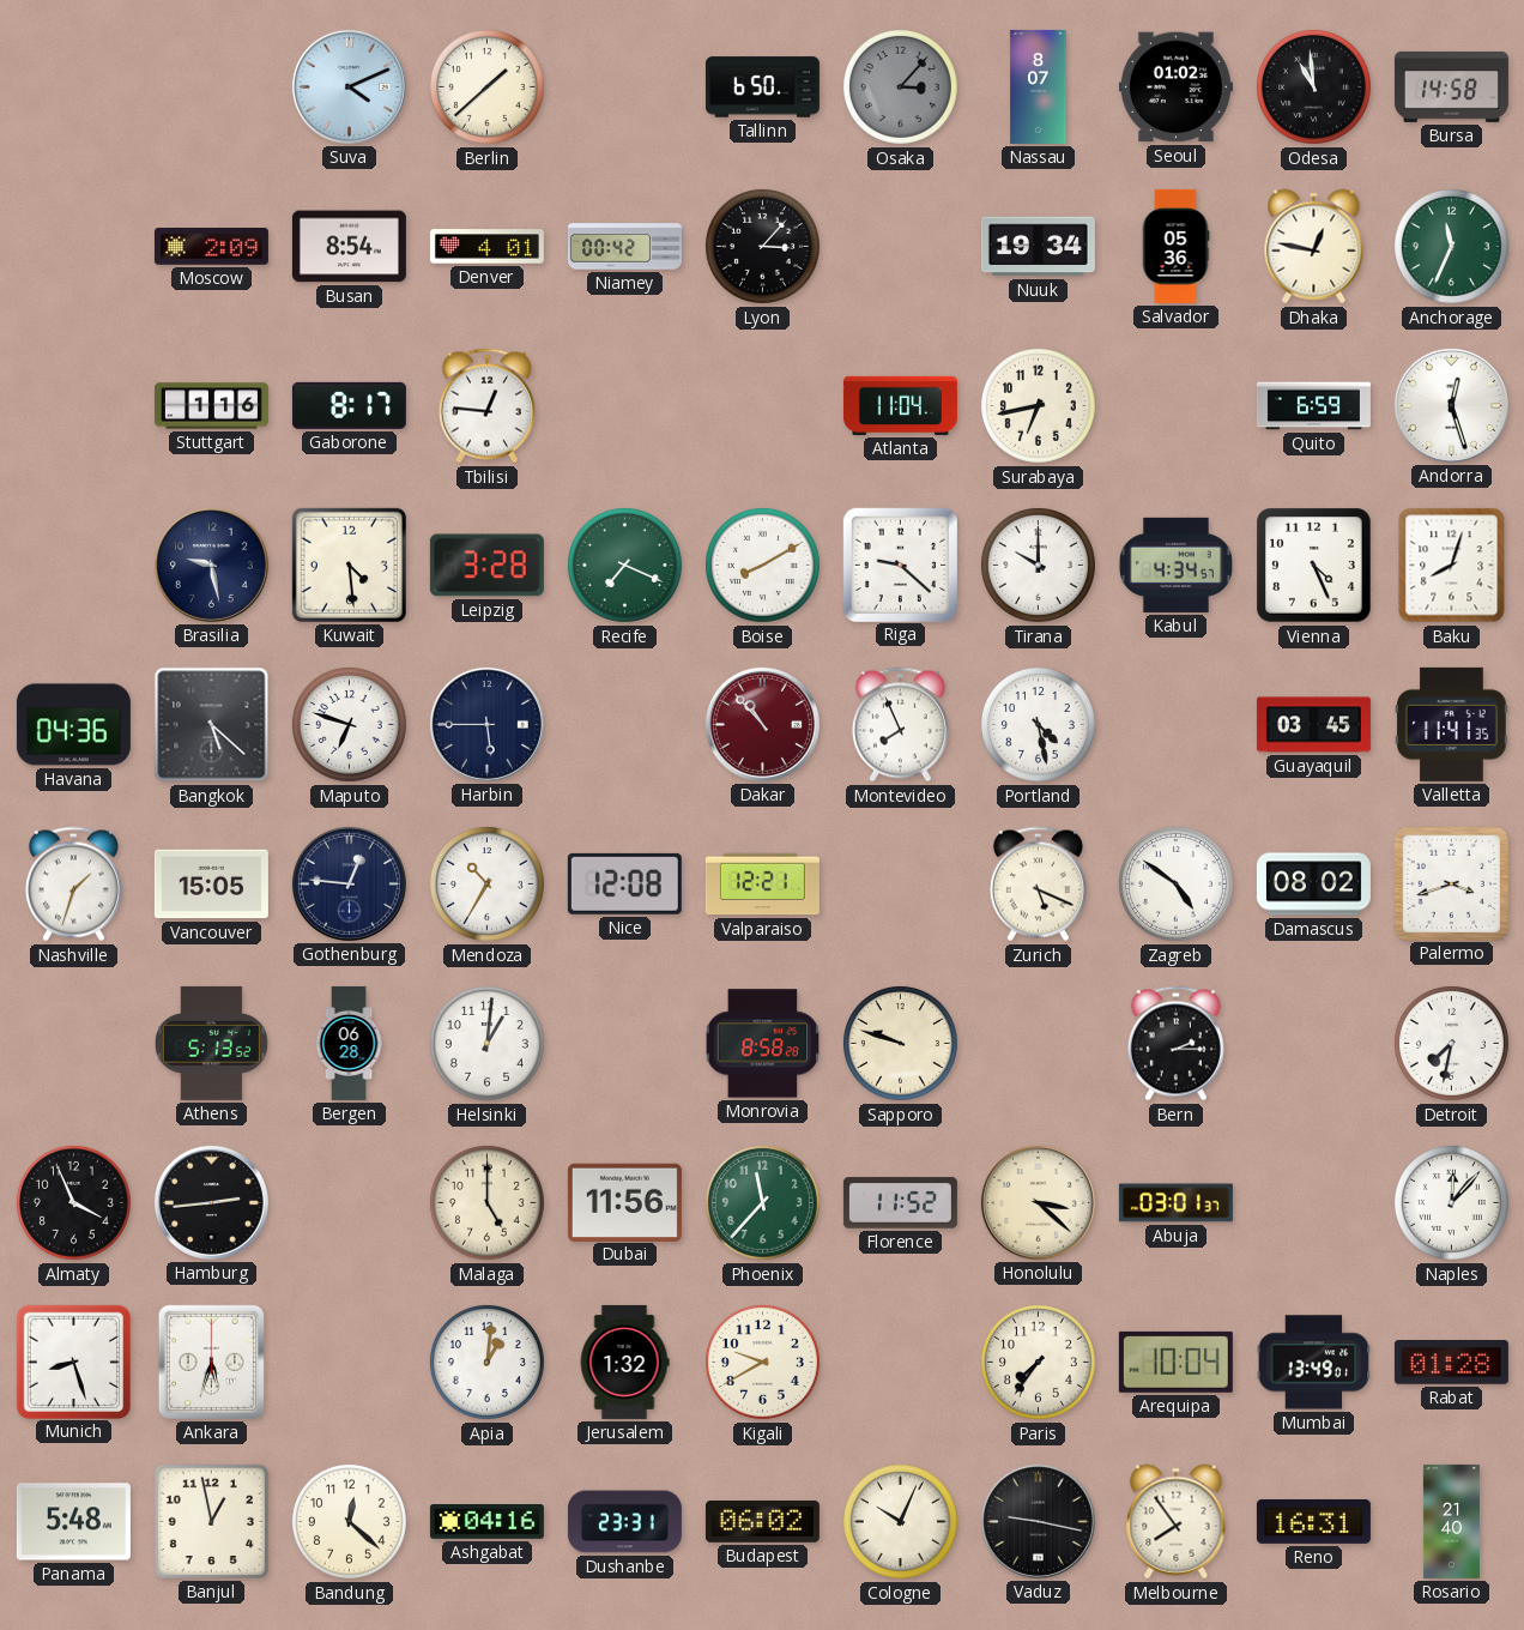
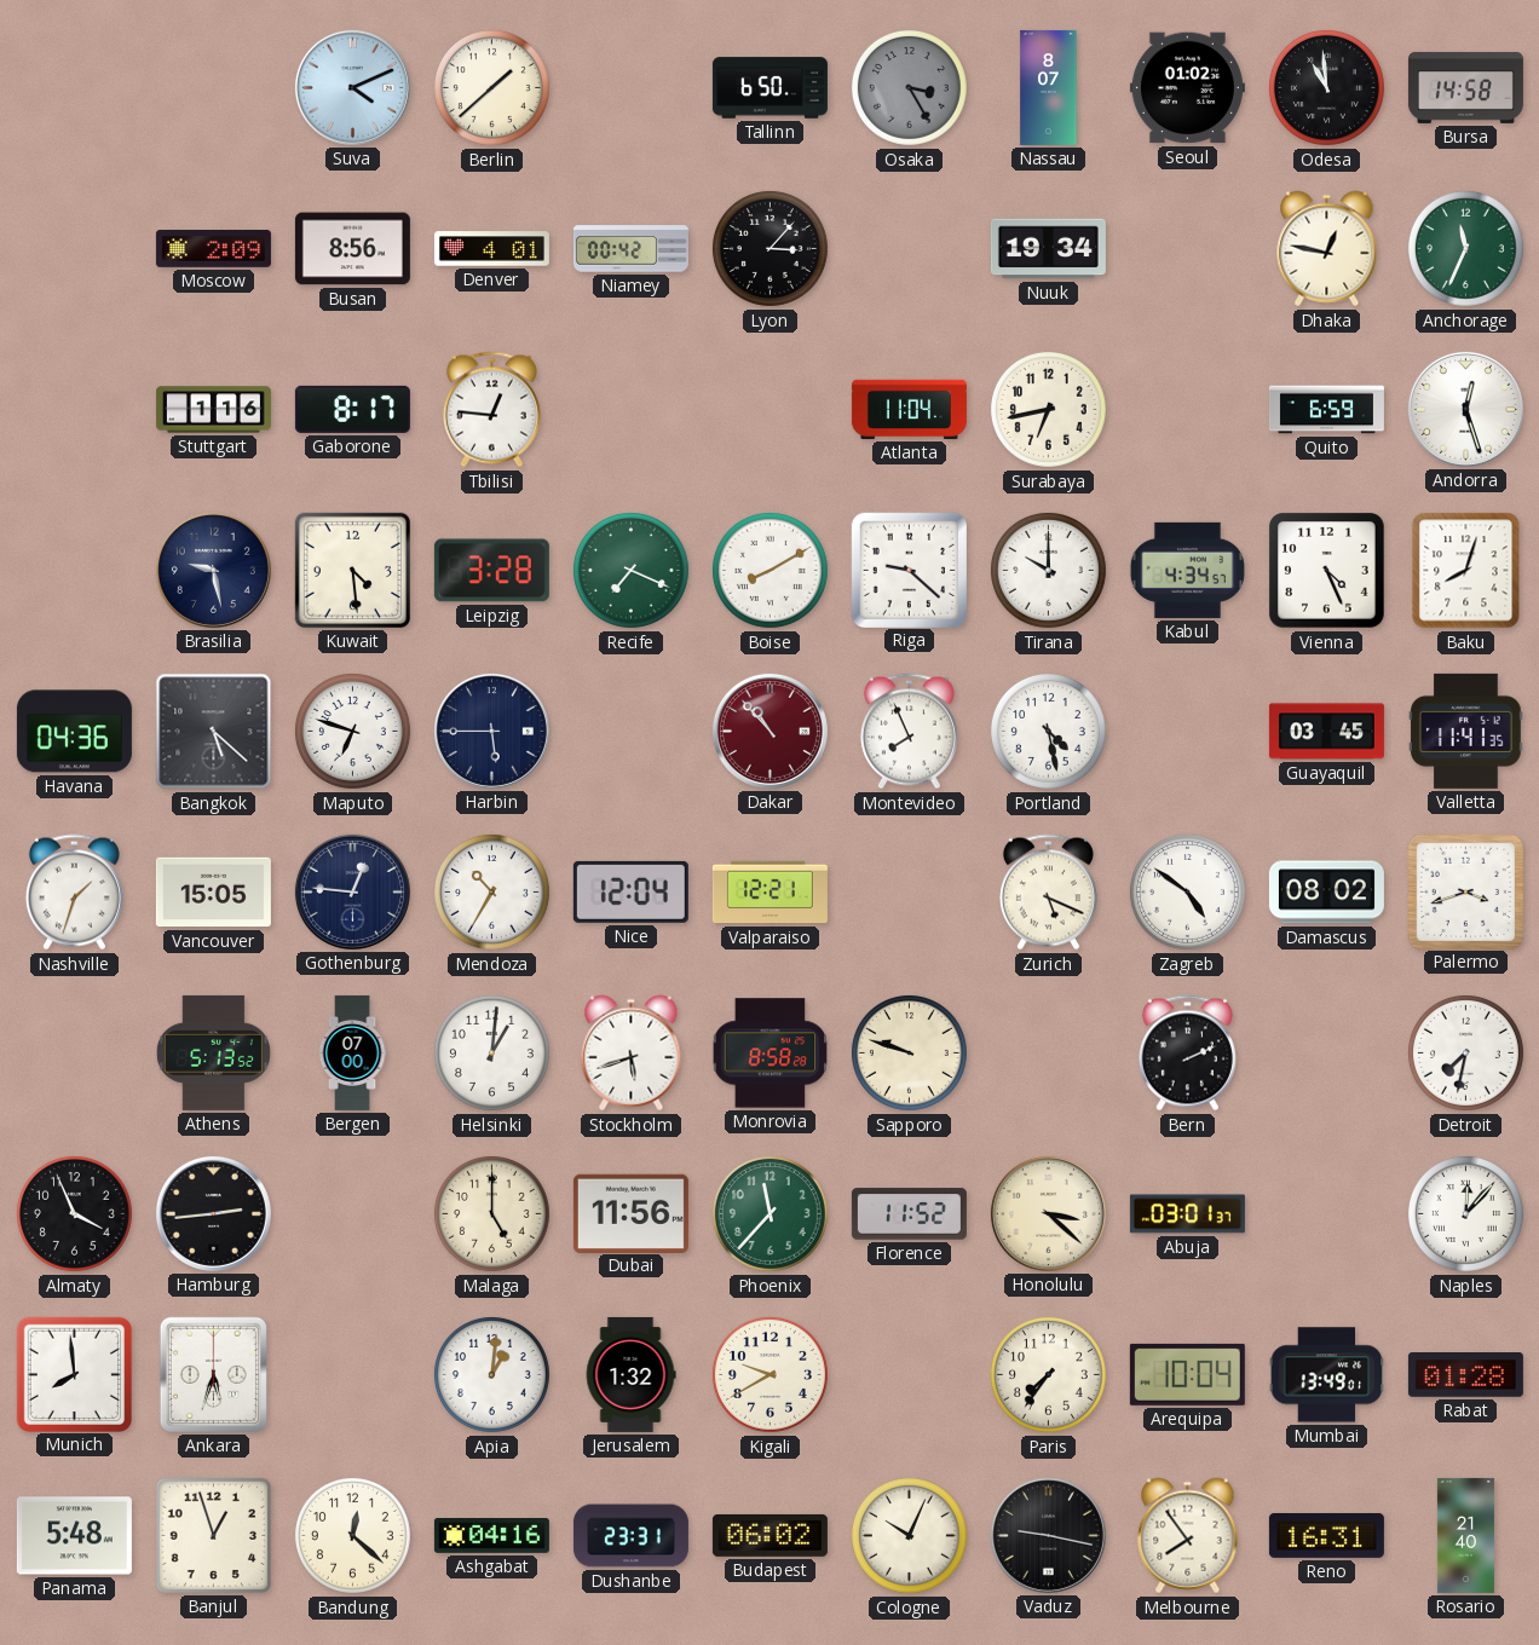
Osaka: 3:07 -> 3:25
Busan: 8:54 -> 8:56
Salvador: 05:36 -> none
Nice: 12:08 -> 12:04
Bergen: 06:28 -> 07:00
Stockholm: none -> 5:42
Bern: 2:15 -> 2:11
Munich: 8:27 -> 7:59
Banjul: 12:58 -> 12:57
